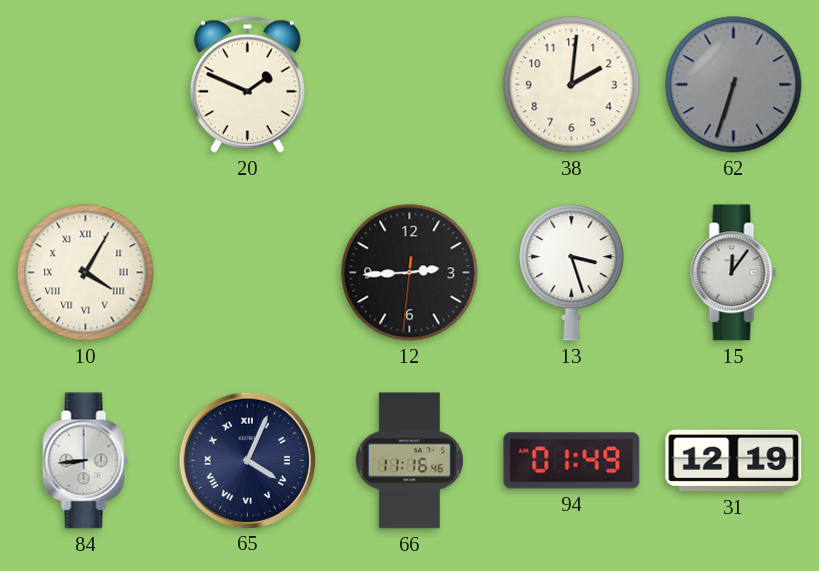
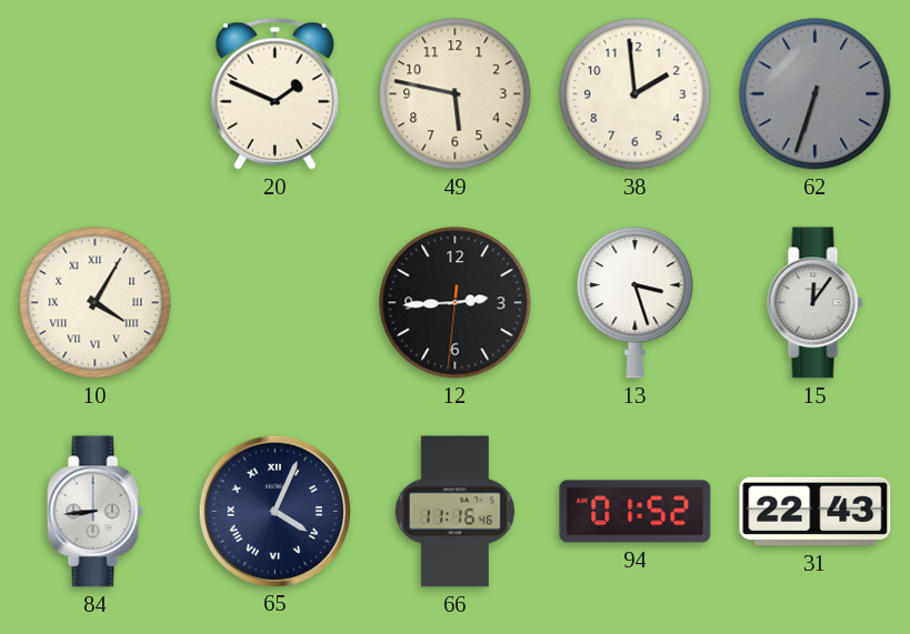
49: none -> 5:47
38: 2:01 -> 1:59
94: 01:49 -> 01:52
31: 12:19 -> 22:43
